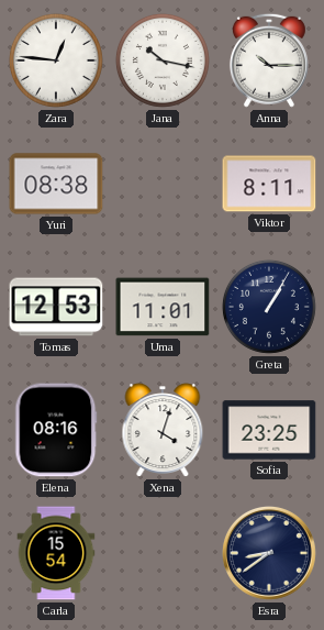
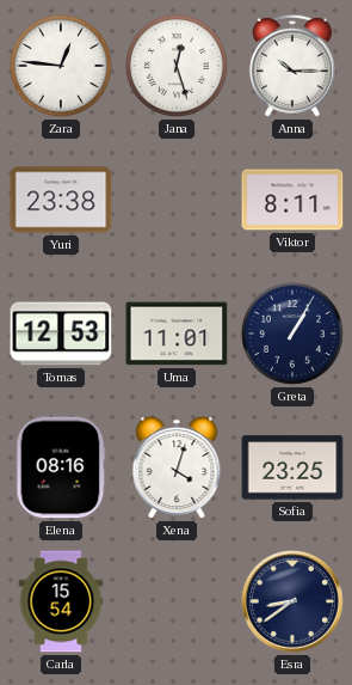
Jana: 10:17 -> 12:27
Yuri: 08:38 -> 23:38
